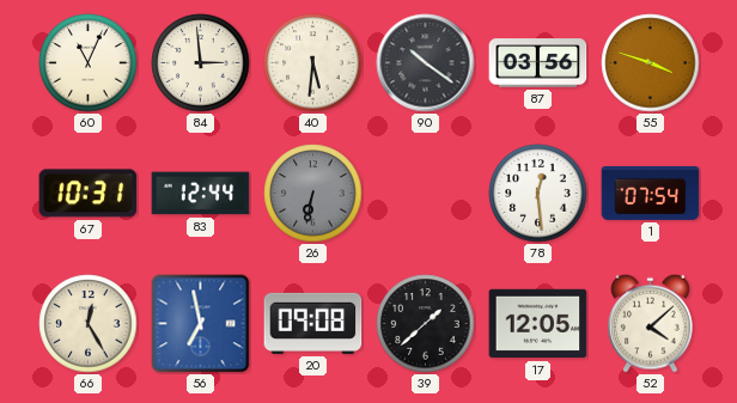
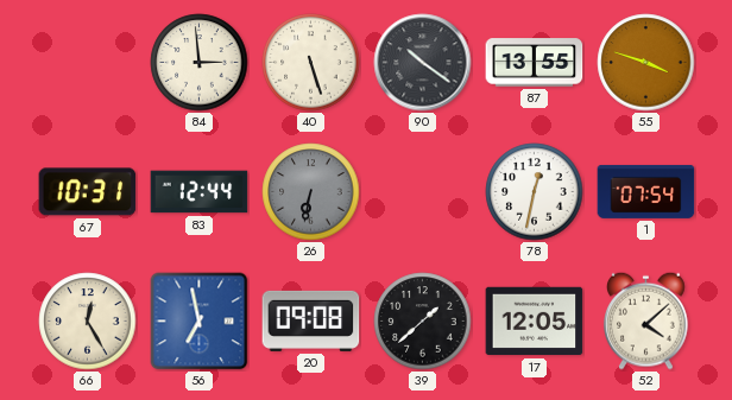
60: 11:04 -> none
40: 5:31 -> 5:27
87: 03:56 -> 13:55
78: 12:29 -> 12:32
